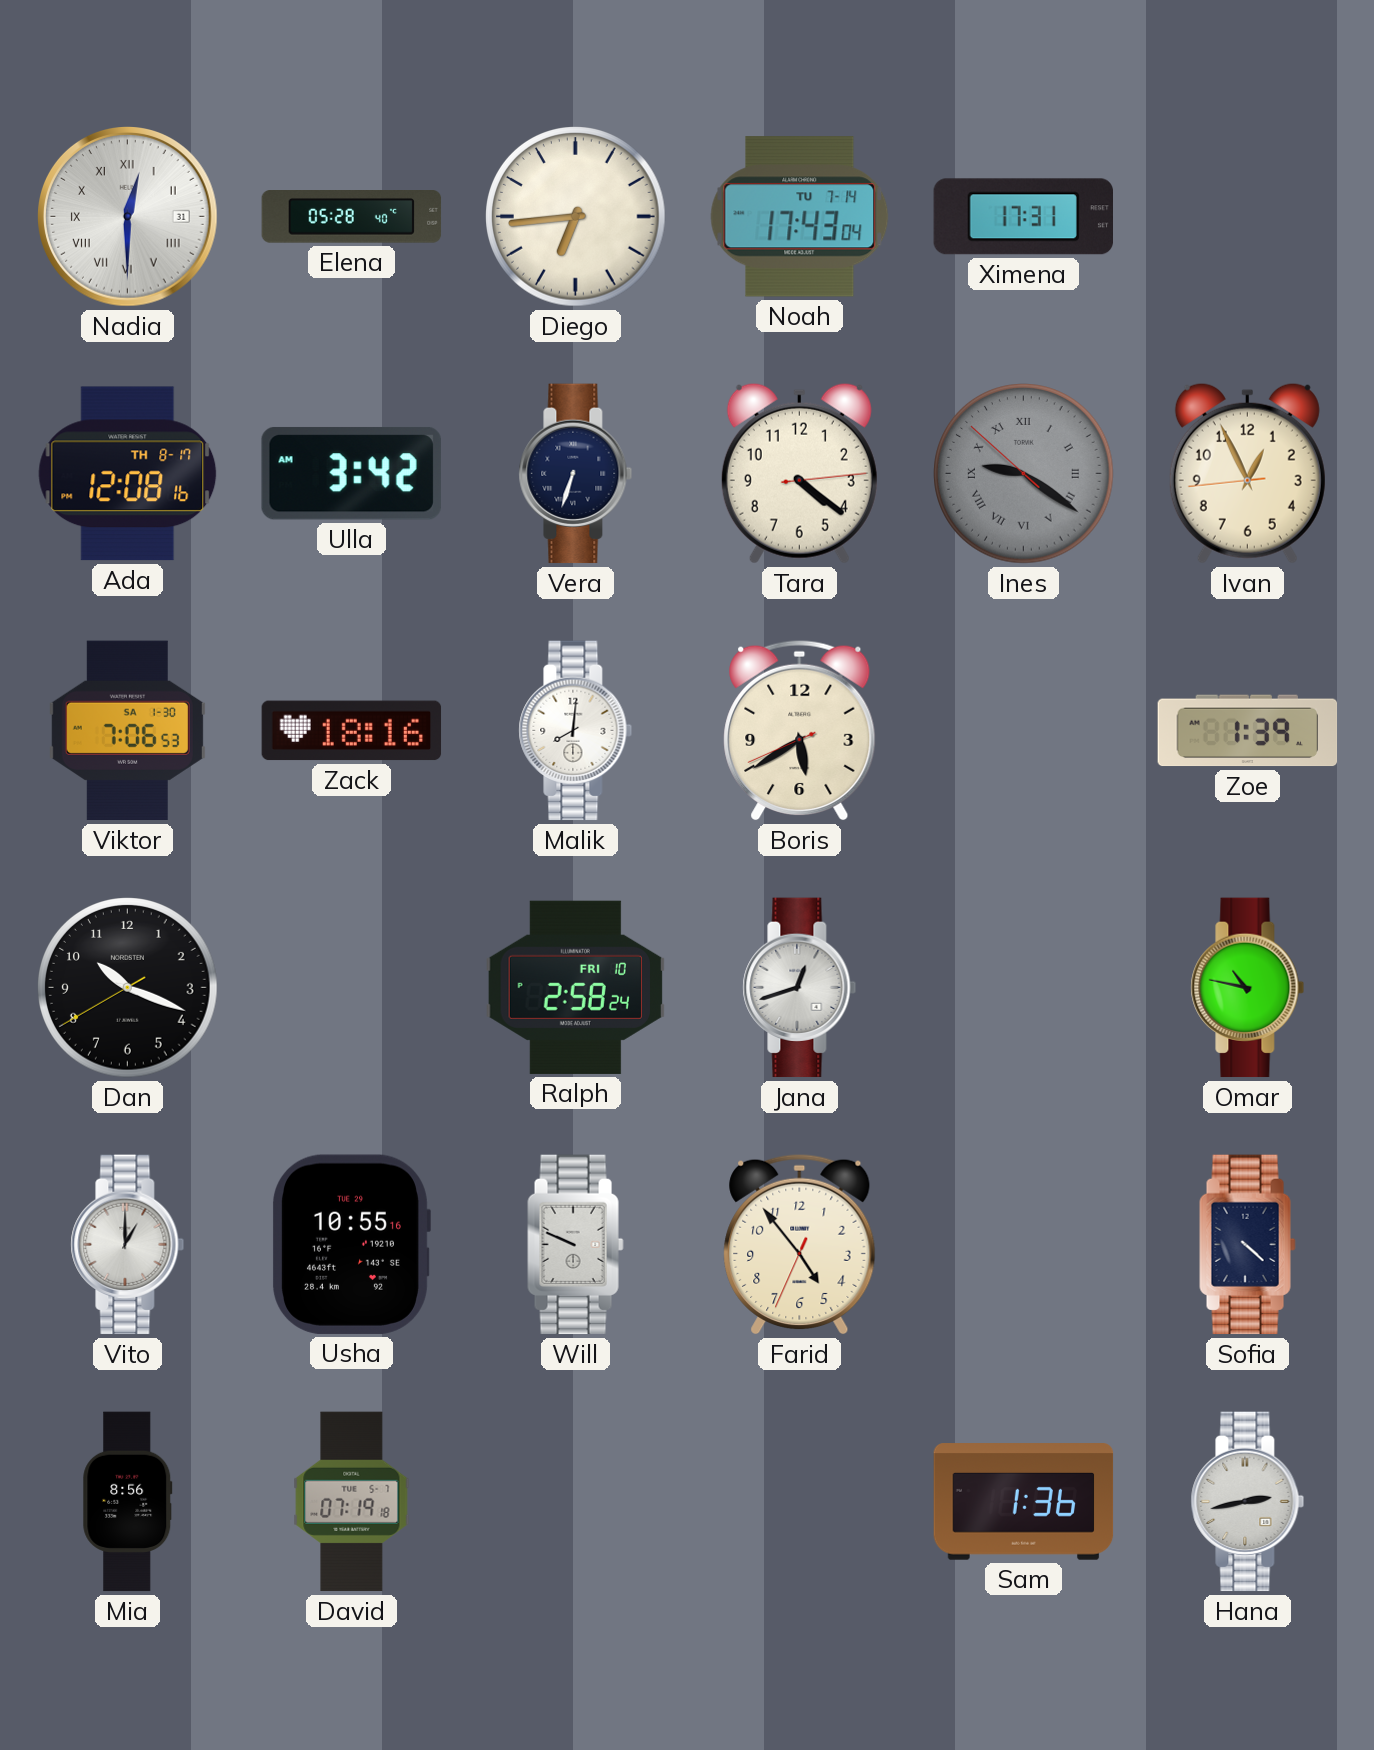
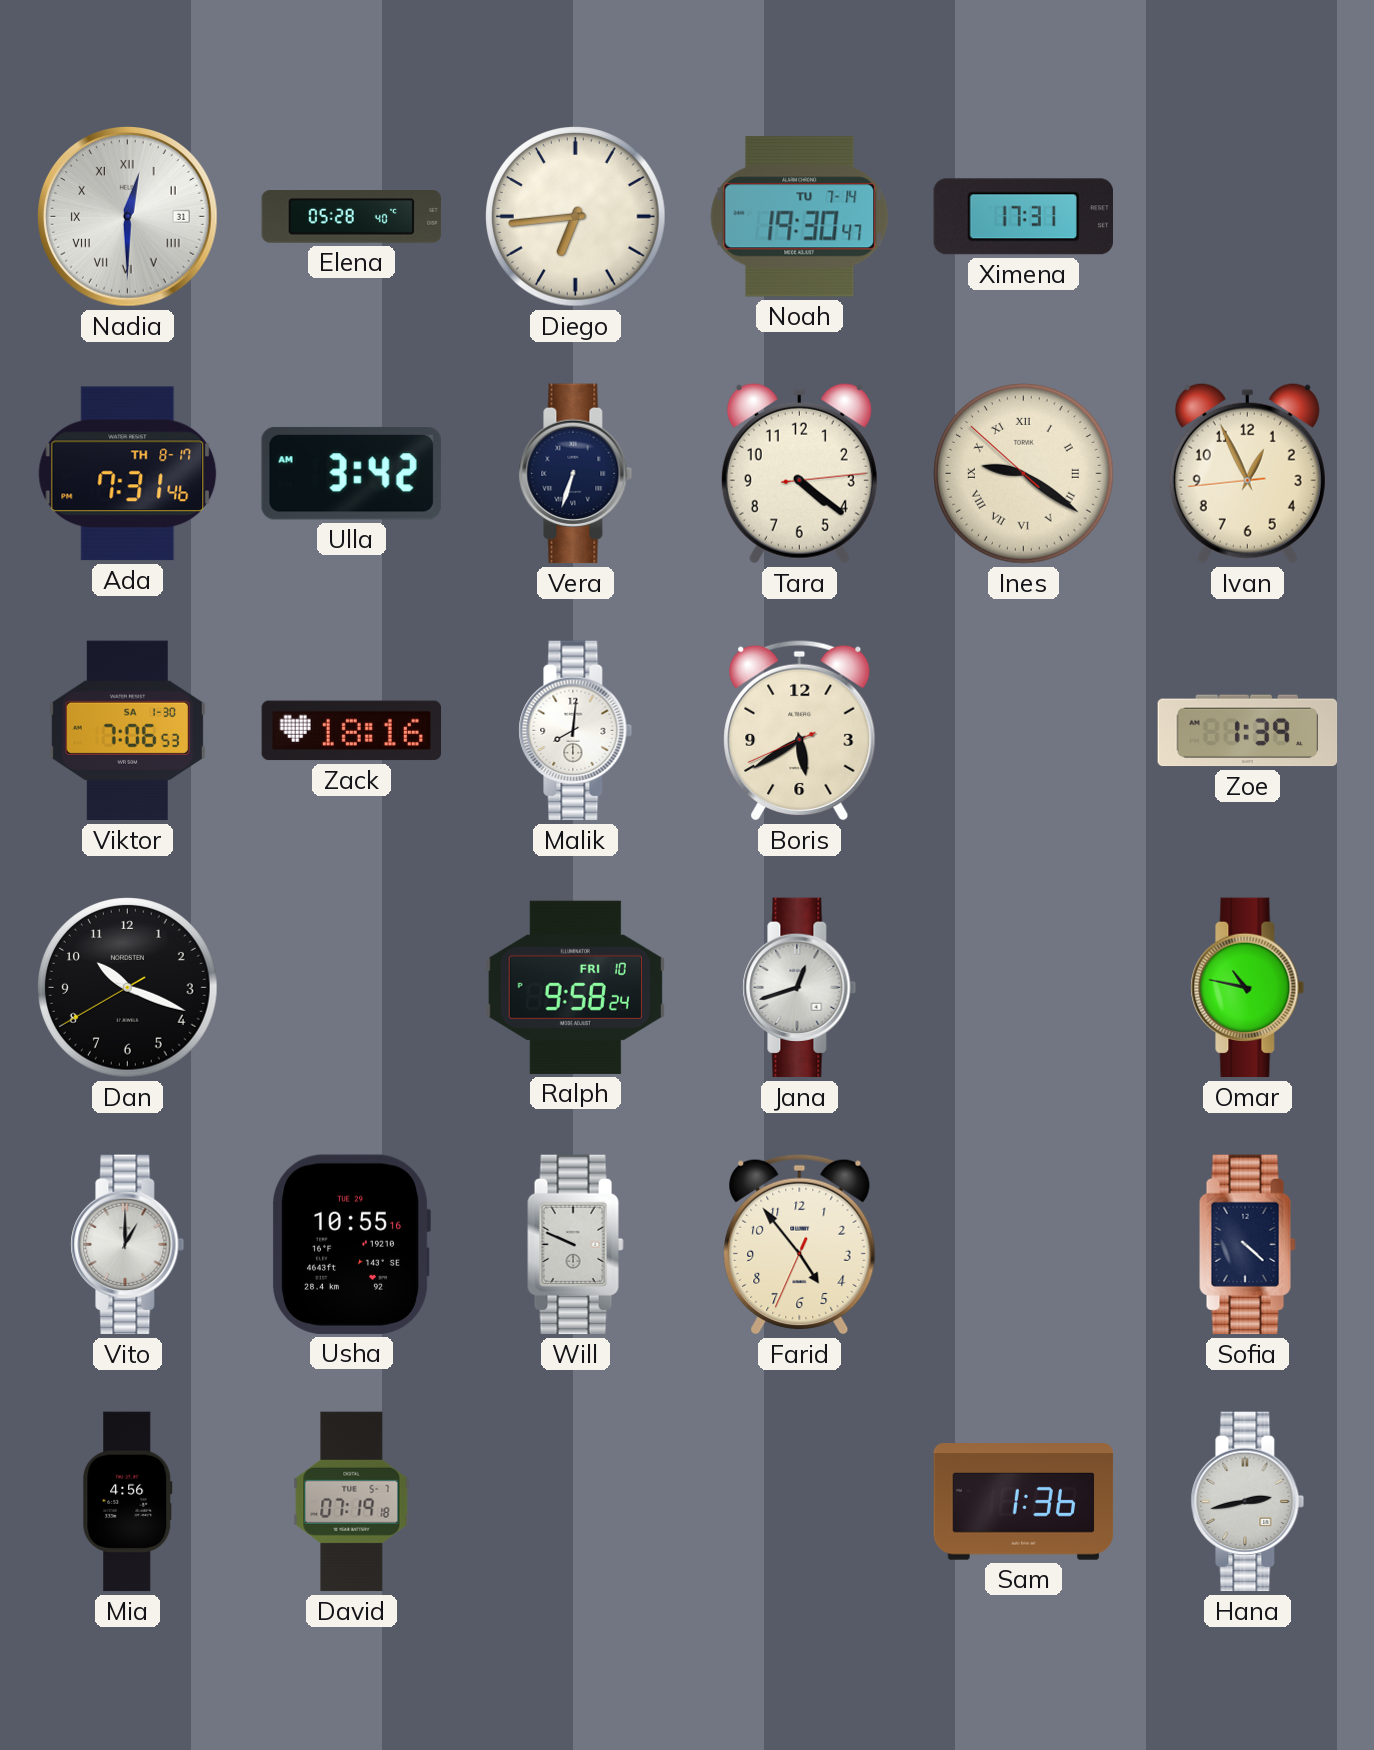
Noah: 17:43 -> 19:30
Ada: 12:08 -> 7:31
Ines dial: grey -> cream
Ralph: 2:58 -> 9:58
Mia: 8:56 -> 4:56
